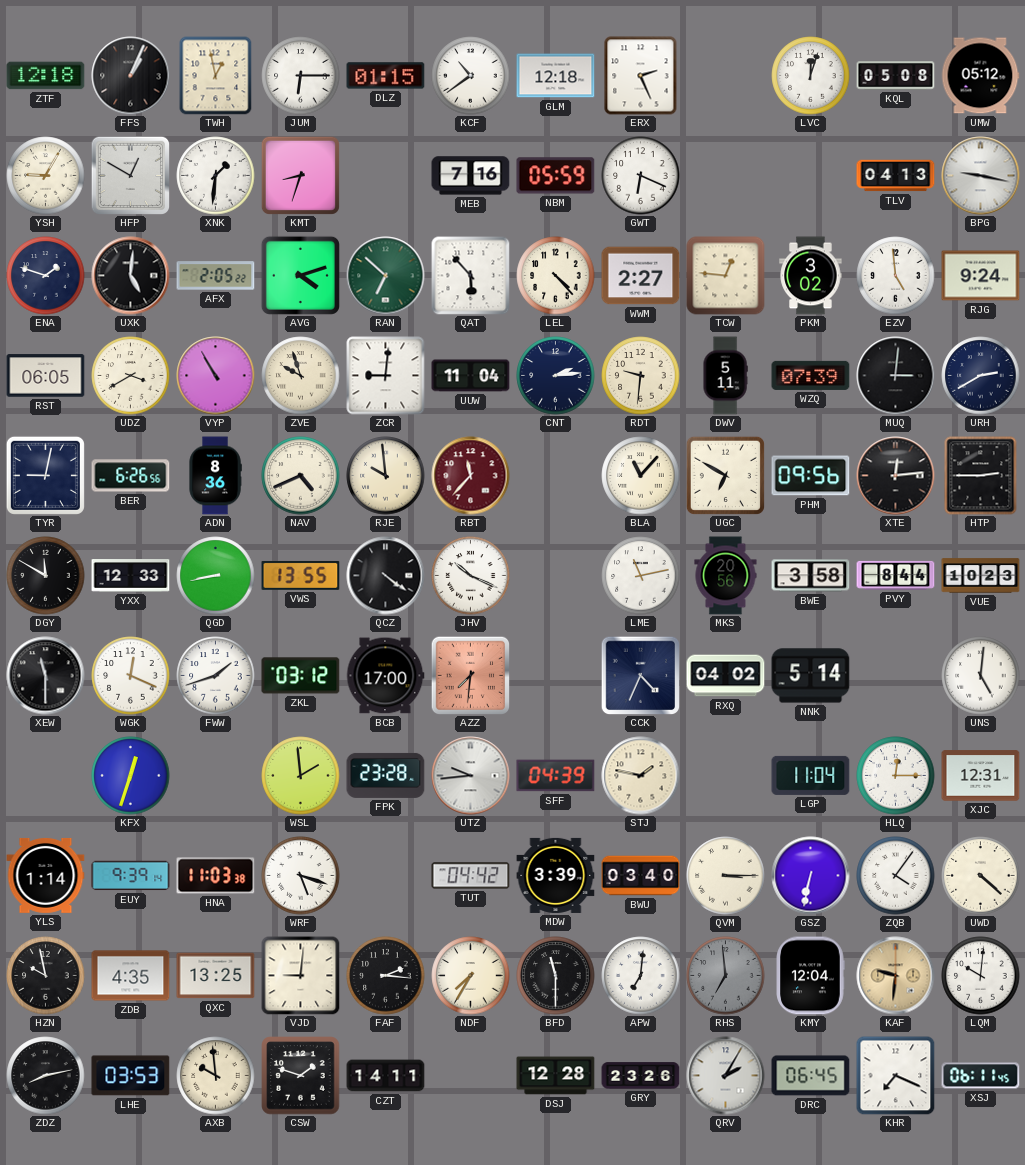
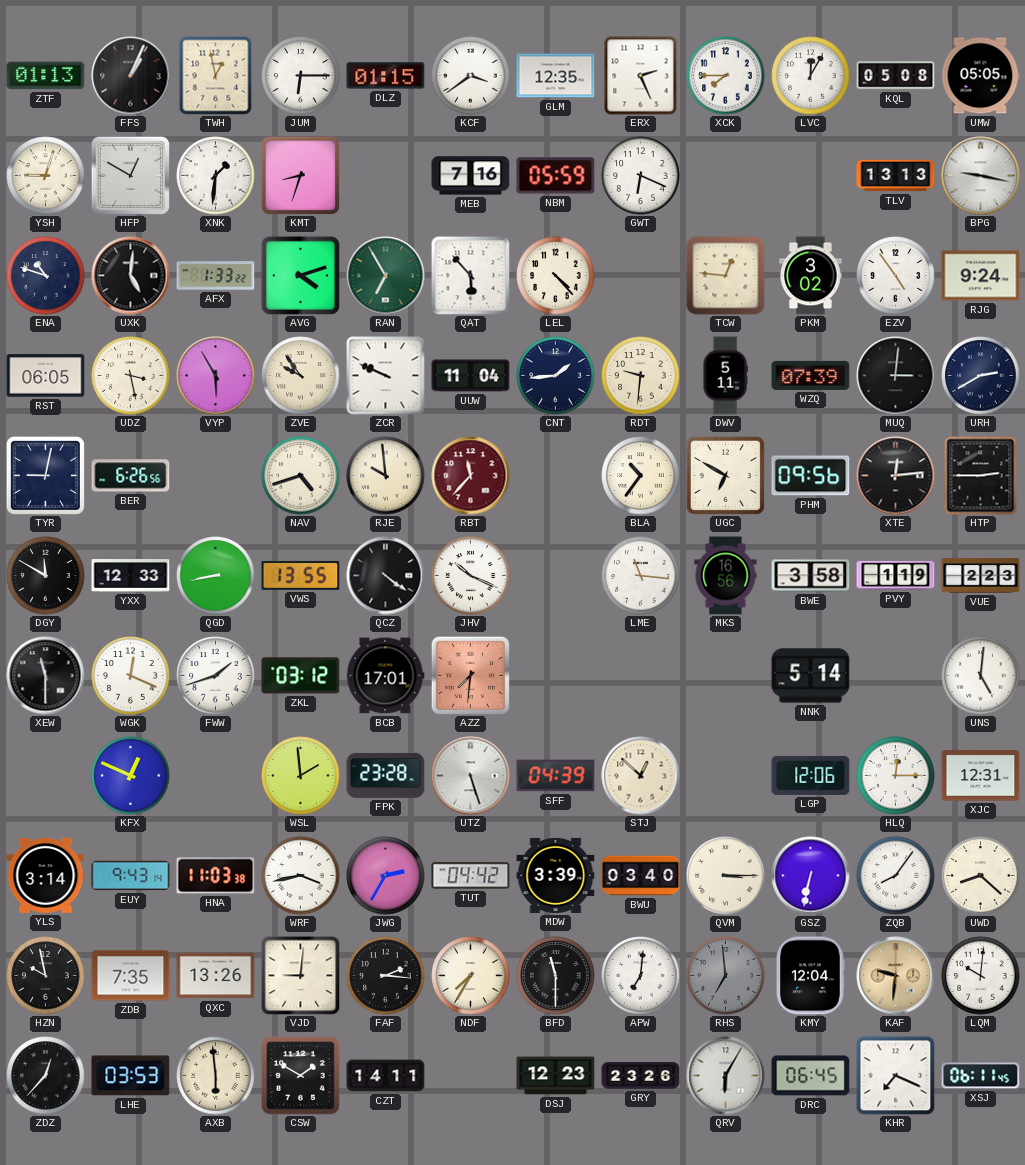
ZTF: 12:18 -> 01:13
KCF: 10:39 -> 3:39
GLM: 12:18 -> 12:35
XCK: none -> 7:45
LVC: 12:03 -> 12:05
UMW: 05:12 -> 05:05
YSH: 9:05 -> 9:03
TLV: 04:13 -> 13:13
ENA: 1:48 -> 10:48
AFX: 2:05 -> 1:33
RAN: 6:52 -> 6:55
WWM: 2:27 -> none
EZV: 4:59 -> 4:54
UDZ: 3:40 -> 3:28
VYP: 10:55 -> 5:55
ZVE: 9:57 -> 9:54
ZCR: 9:01 -> 9:49
CNT: 2:14 -> 1:44
ADN: 8:36 -> none
NAV: 4:41 -> 4:42
BLA: 11:07 -> 10:36
LME: 11:13 -> 11:16
MKS: 20:56 -> 16:56
PVY: 8:44 -> 1:19
VUE: 10:23 -> 2:23
BCB: 17:00 -> 17:01
CCK: 4:34 -> none
RXQ: 04:02 -> none
KFX: 12:33 -> 12:49
UTZ: 9:44 -> 5:27
STJ: 1:47 -> 12:52
LGP: 11:04 -> 12:06
YLS: 1:14 -> 3:14
EUY: 9:39 -> 9:43
WRF: 5:18 -> 3:43
JWG: none -> 2:35
ZQB: 4:06 -> 8:06
UWD: 4:22 -> 8:22
ZDB: 4:35 -> 7:35
QXC: 13:25 -> 13:26
ZDZ: 8:13 -> 12:37
AXB: 9:59 -> 5:59
CSW: 1:48 -> 1:50
DSJ: 12:28 -> 12:23
QRV: 2:05 -> 6:05
